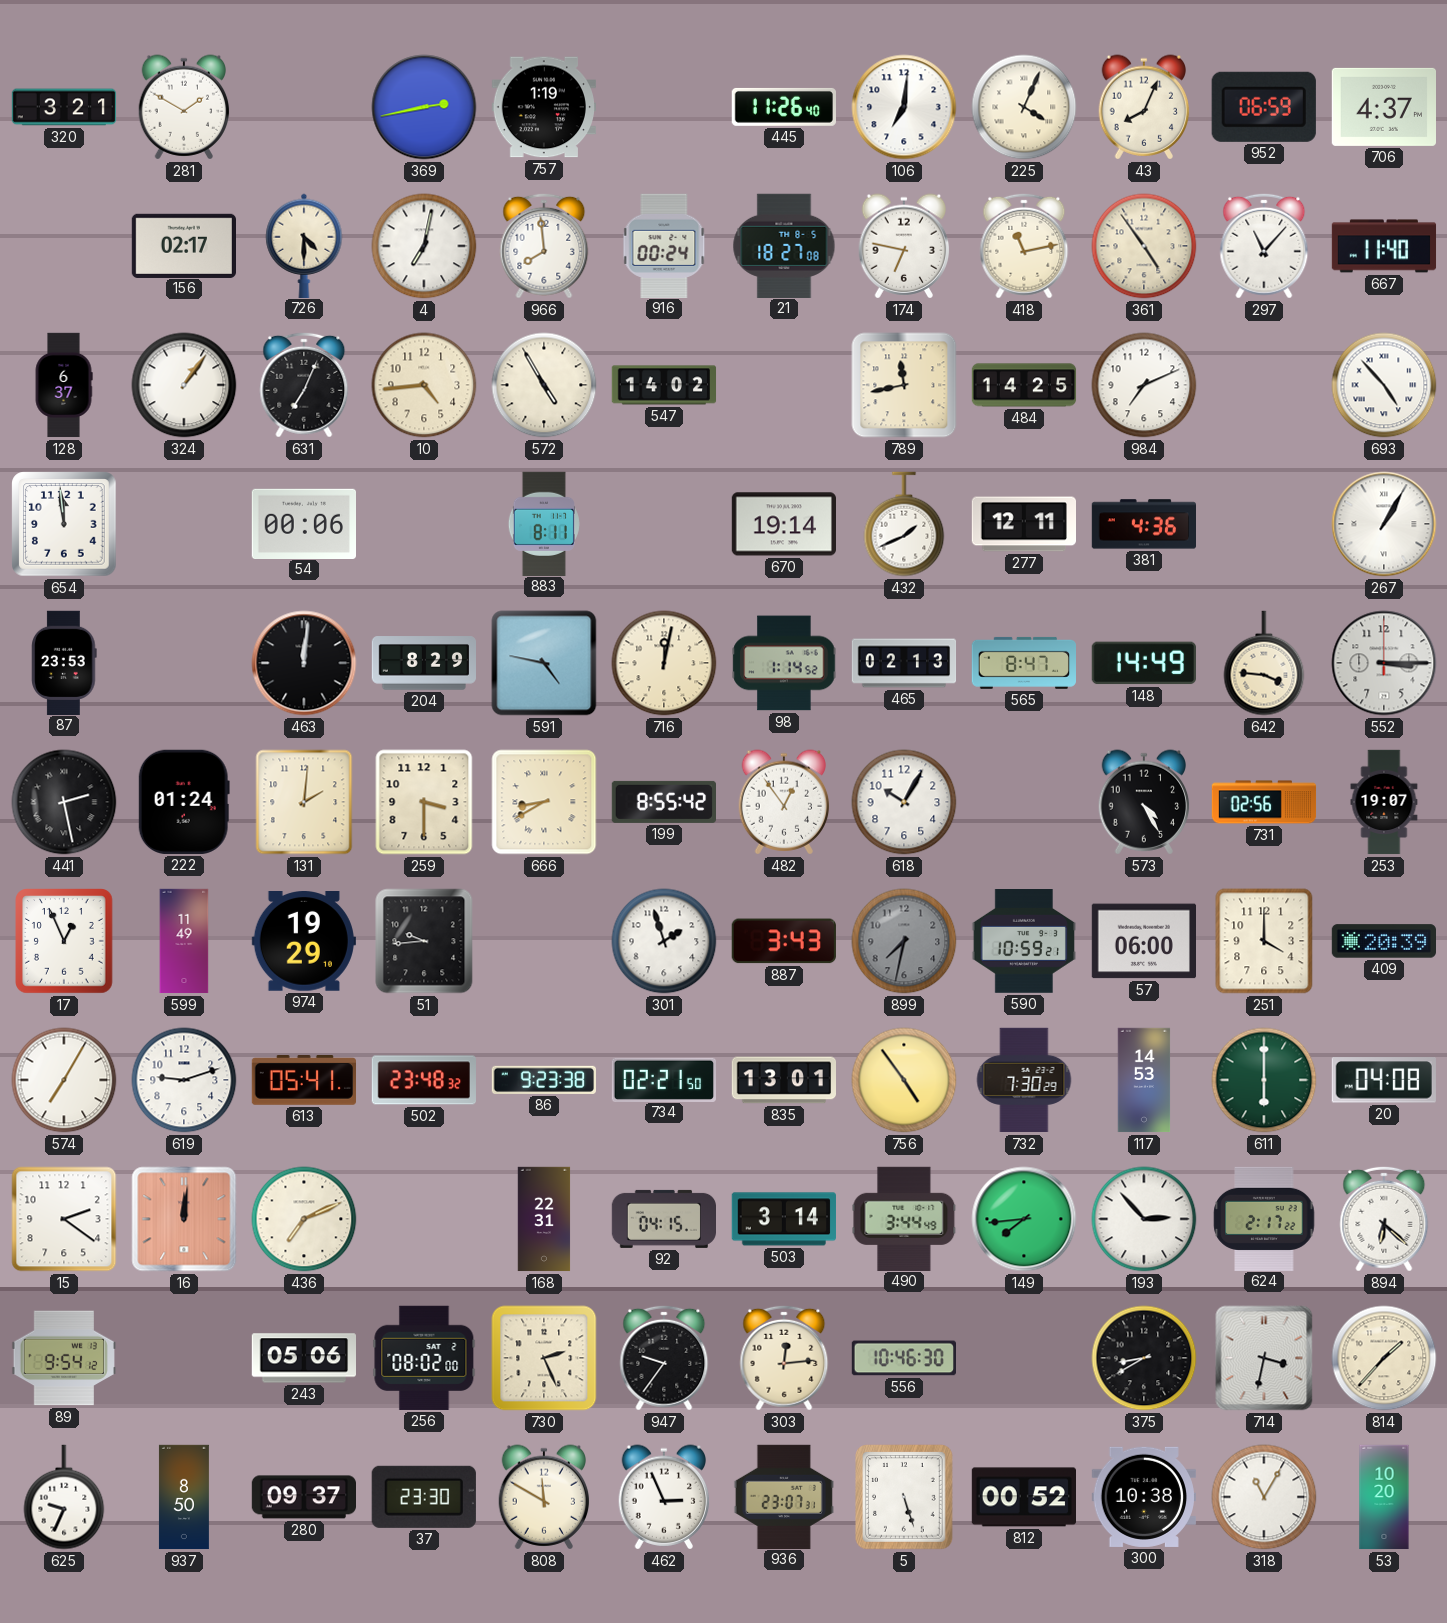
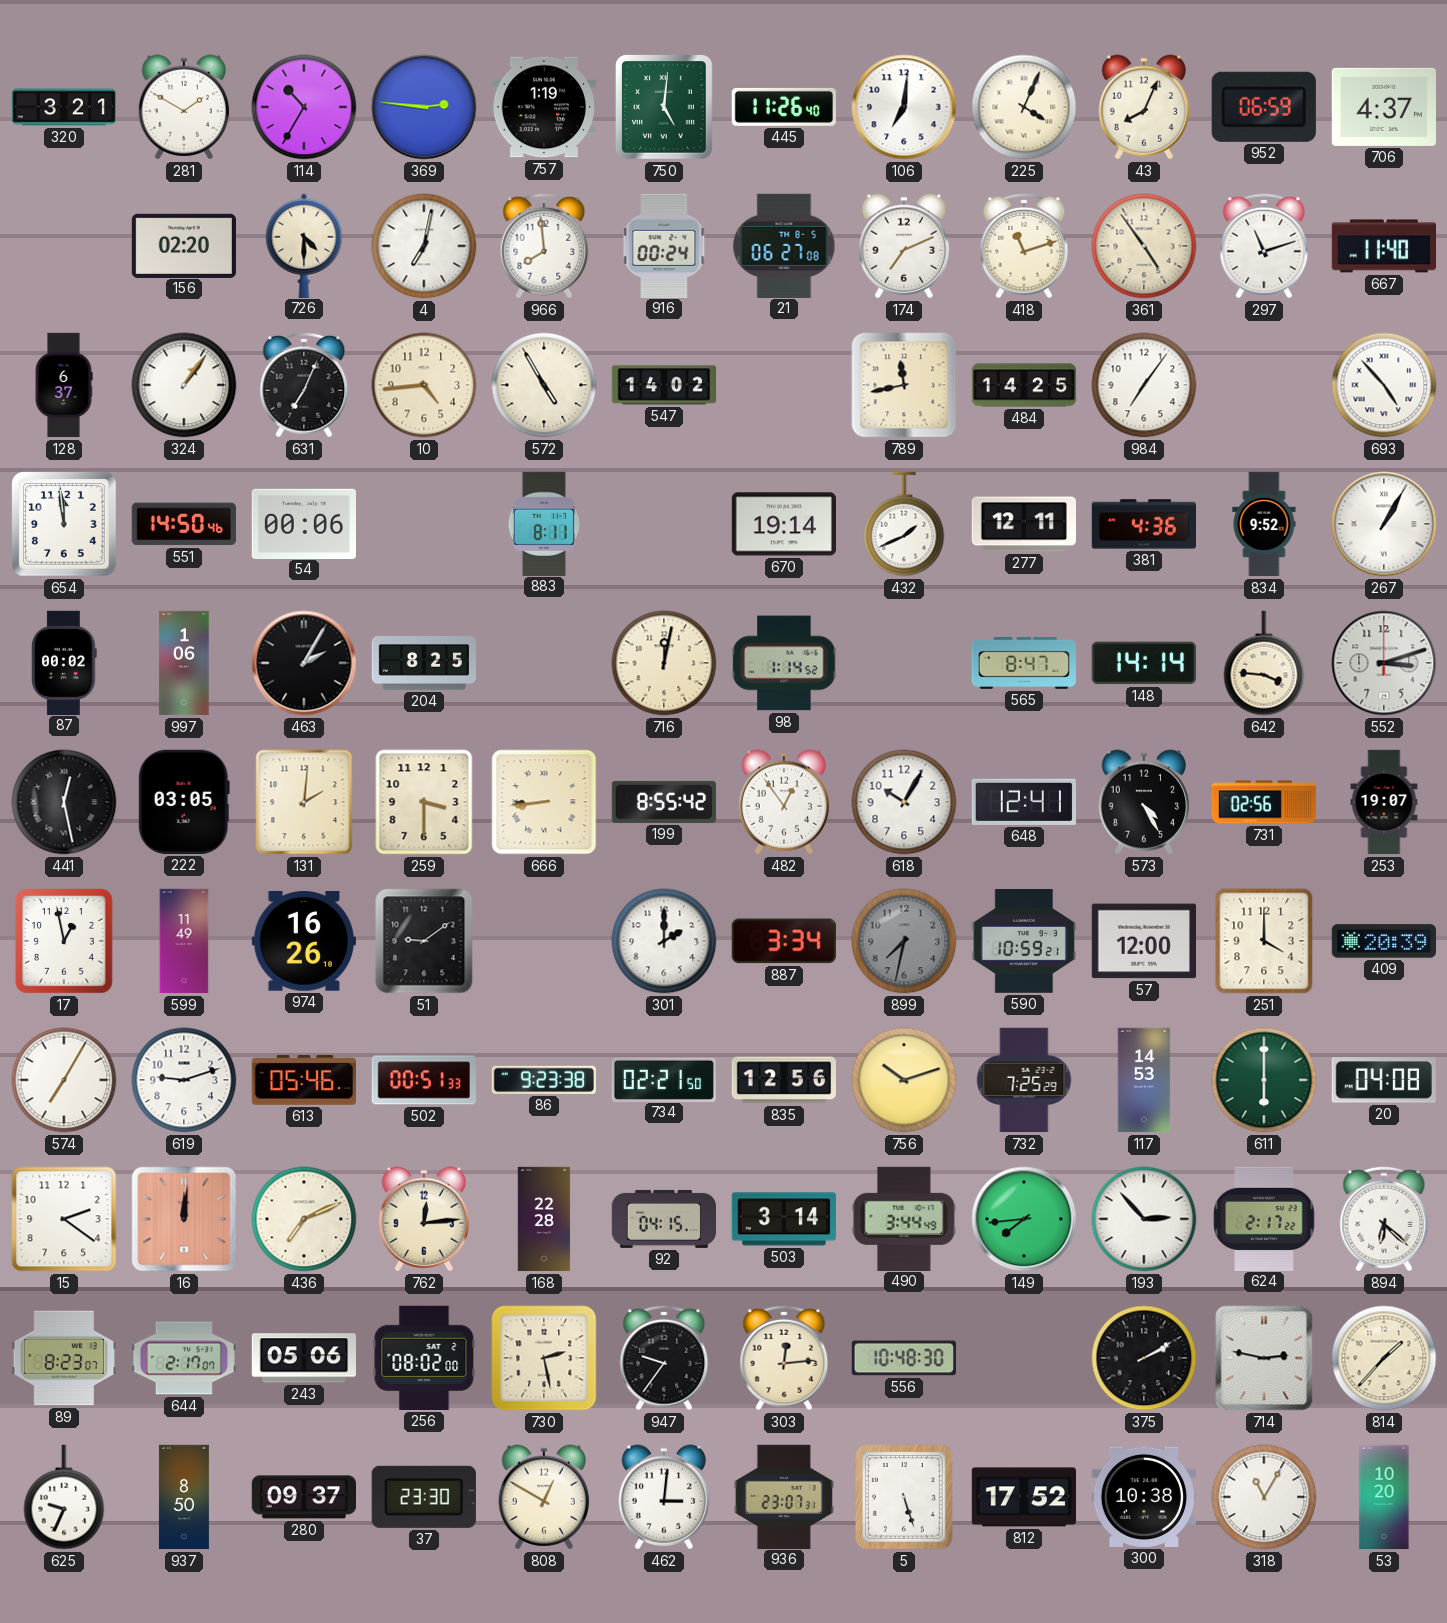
114: none -> 10:35
369: 2:43 -> 2:46
750: none -> 5:01
156: 02:17 -> 02:20
21: 18:27 -> 06:27
174: 6:47 -> 7:11
418: 11:13 -> 11:12
297: 11:07 -> 11:12
984: 7:11 -> 7:06
551: none -> 14:50
834: none -> 9:52
87: 23:53 -> 00:02
997: none -> 1:06
463: 12:01 -> 2:05
204: 8:29 -> 8:25
591: 4:47 -> none
465: 02:13 -> none
148: 14:49 -> 14:14
552: 3:15 -> 3:12
441: 2:28 -> 12:28
222: 01:24 -> 03:05
666: 8:40 -> 8:44
648: none -> 12:41
17: 12:56 -> 12:58
974: 19:29 -> 16:26
51: 9:44 -> 9:09
301: 1:57 -> 2:00
887: 3:43 -> 3:34
57: 06:00 -> 12:00
613: 05:41 -> 05:46
502: 23:48 -> 00:51
835: 13:01 -> 12:56
756: 4:54 -> 10:12
732: 7:30 -> 7:25
762: none -> 12:14
168: 22:31 -> 22:28
89: 9:54 -> 8:23
644: none -> 2:17
730: 2:26 -> 2:28
556: 10:46 -> 10:48
375: 8:40 -> 2:10
714: 3:32 -> 2:47
808: 11:50 -> 12:50
462: 2:56 -> 3:01
812: 00:52 -> 17:52
